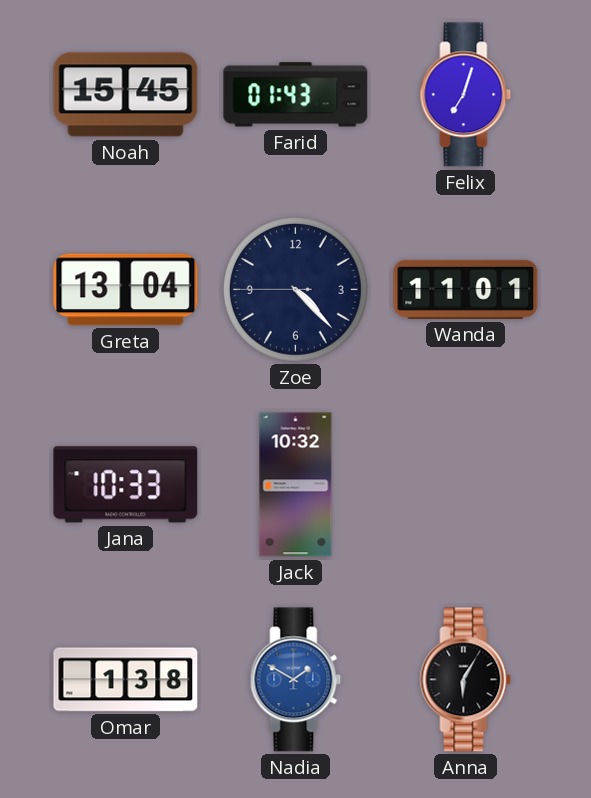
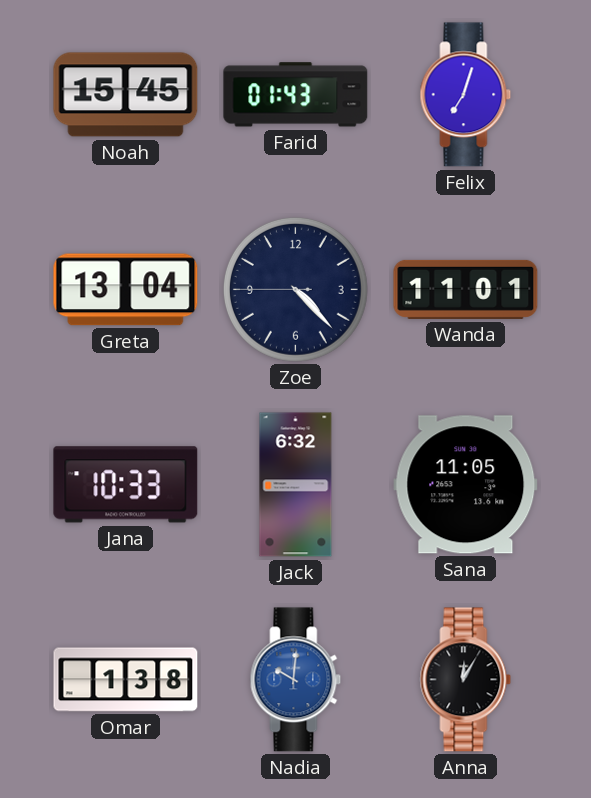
Jack: 10:32 -> 6:32
Sana: none -> 11:05
Nadia: 1:50 -> 10:01
Anna: 6:05 -> 12:05
